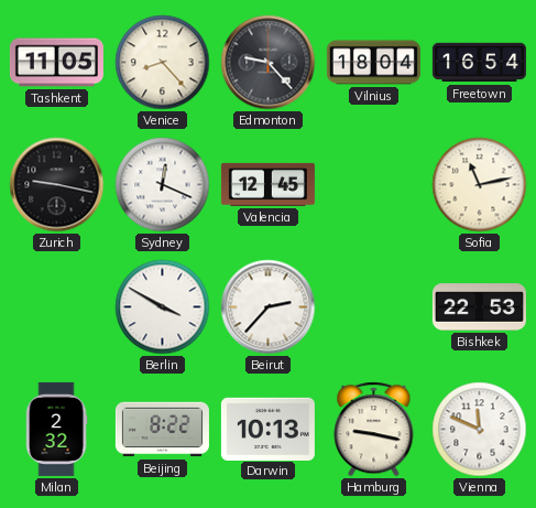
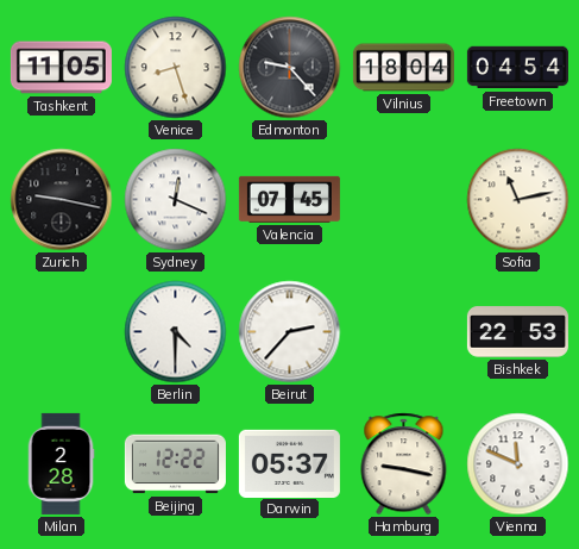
Venice: 8:23 -> 8:27
Freetown: 16:54 -> 04:54
Valencia: 12:45 -> 07:45
Berlin: 3:50 -> 4:30
Milan: 2:32 -> 2:28
Beijing: 8:22 -> 12:22
Darwin: 10:13 -> 05:37
